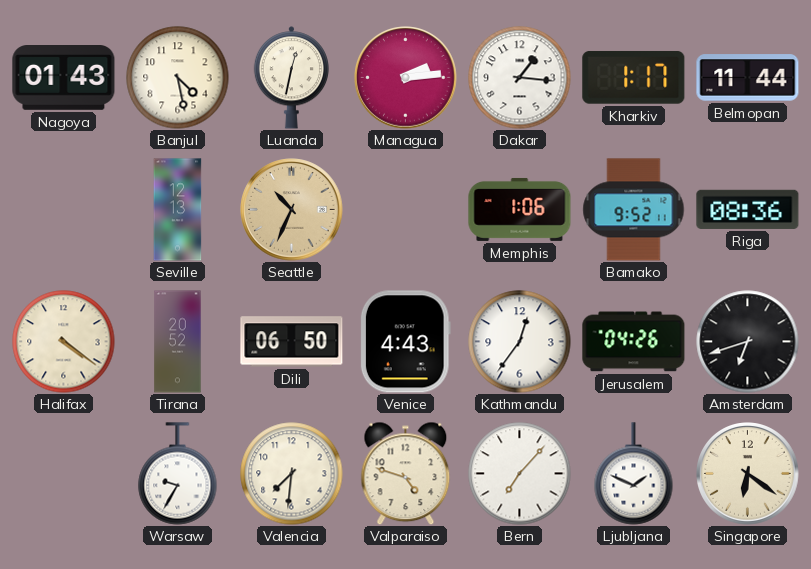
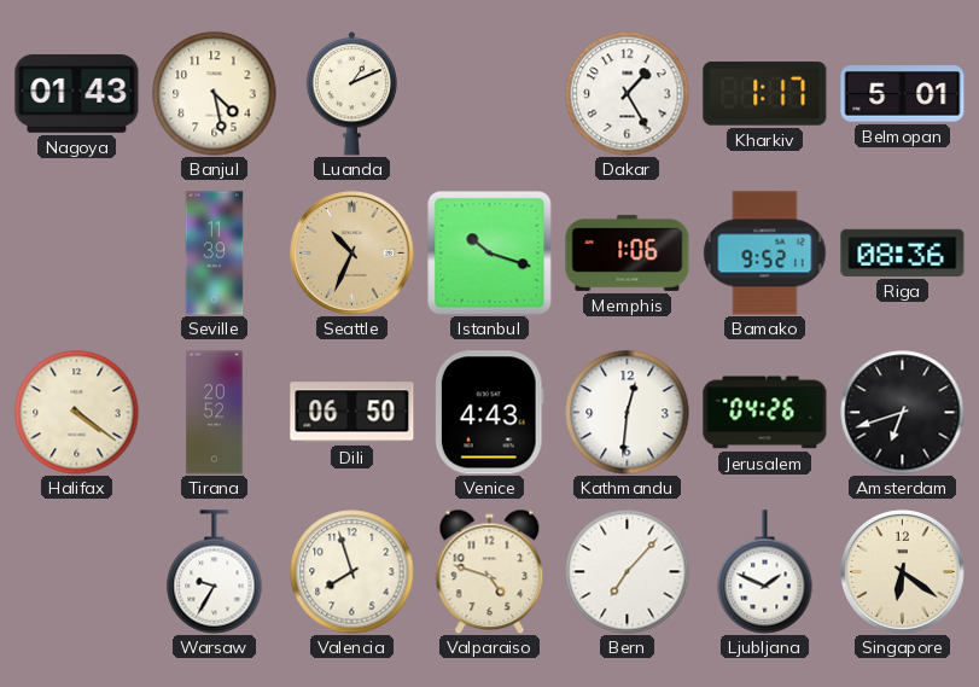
Luanda: 12:32 -> 1:11
Managua: 2:14 -> none
Dakar: 1:16 -> 1:25
Belmopan: 11:44 -> 5:01
Seville: 12:13 -> 11:39
Istanbul: none -> 10:18
Kathmandu: 12:36 -> 12:31
Valencia: 7:31 -> 7:57
